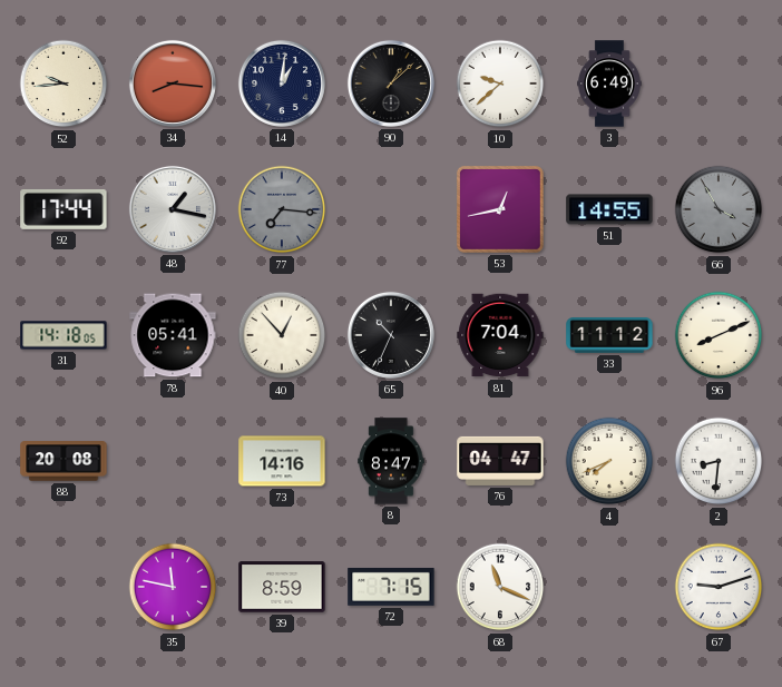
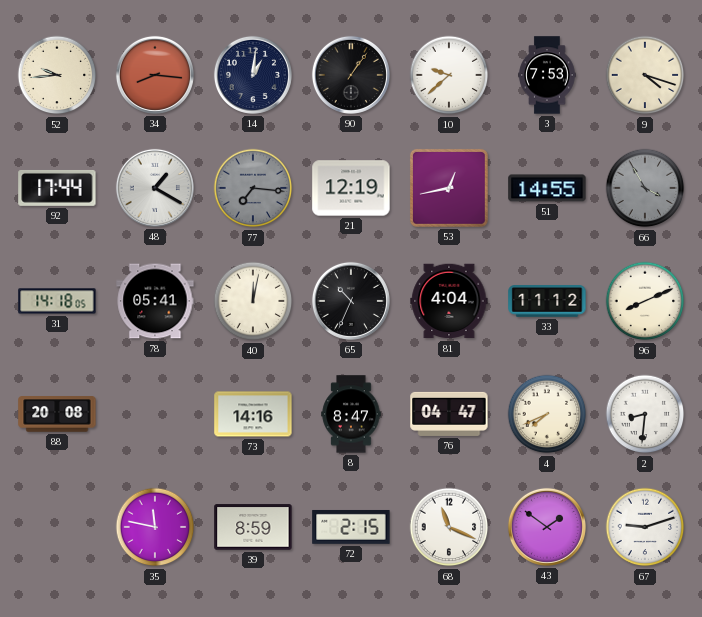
90: 1:08 -> 1:06
3: 6:49 -> 7:53
9: none -> 4:18
48: 1:17 -> 1:20
21: none -> 12:19
40: 12:53 -> 12:02
81: 7:04 -> 4:04
72: 7:15 -> 2:15
43: none -> 1:51
